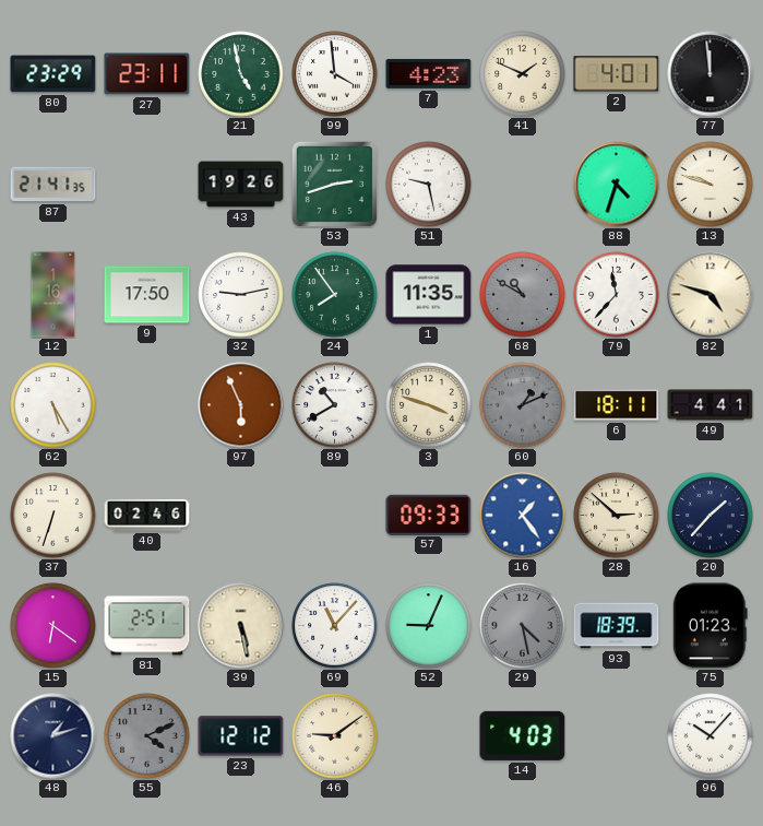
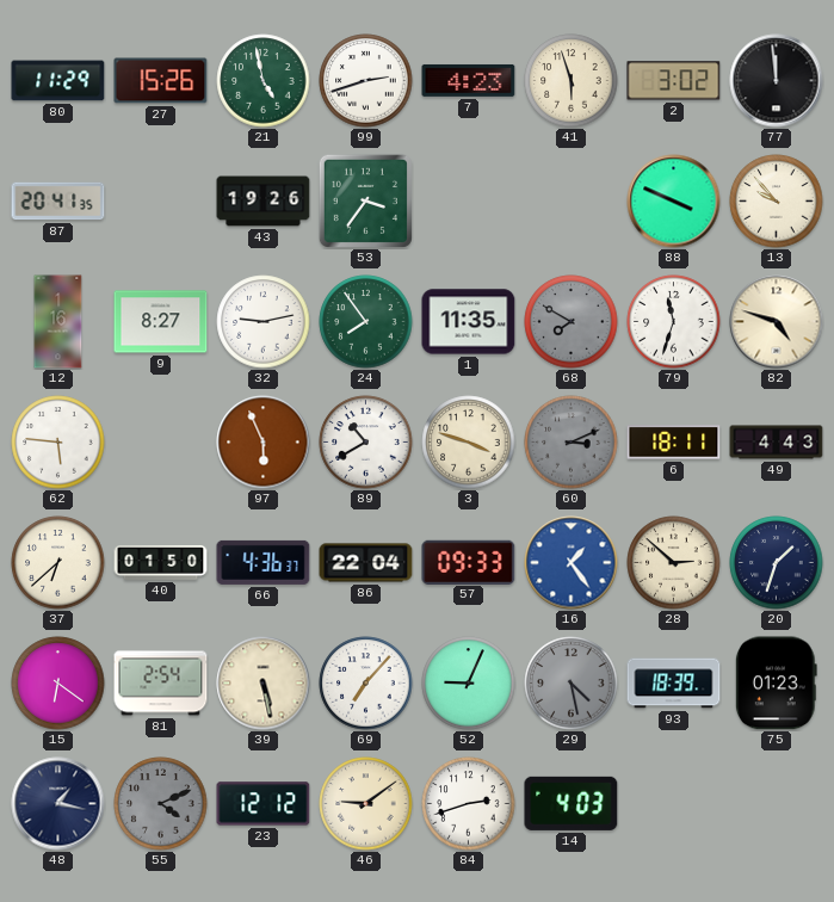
80: 23:29 -> 11:29
27: 23:11 -> 15:26
99: 3:59 -> 2:42
41: 1:49 -> 5:57
2: 4:01 -> 3:02
87: 21:41 -> 20:41
53: 2:42 -> 3:36
51: 9:28 -> none
88: 4:33 -> 3:49
13: 9:48 -> 9:53
9: 17:50 -> 8:27
68: 10:50 -> 7:50
79: 11:37 -> 11:33
62: 5:25 -> 5:46
60: 1:11 -> 3:11
49: 4:41 -> 4:43
37: 6:33 -> 6:38
40: 02:46 -> 01:50
66: none -> 4:36
86: none -> 22:04
20: 1:37 -> 1:33
81: 2:51 -> 2:54
69: 11:07 -> 7:07
48: 1:12 -> 1:17
84: none -> 2:42
96: 10:07 -> none
